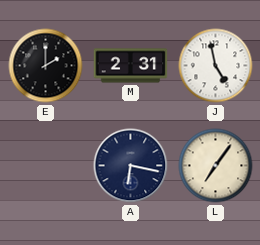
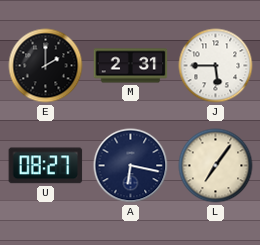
J: 4:58 -> 5:45
U: none -> 08:27
